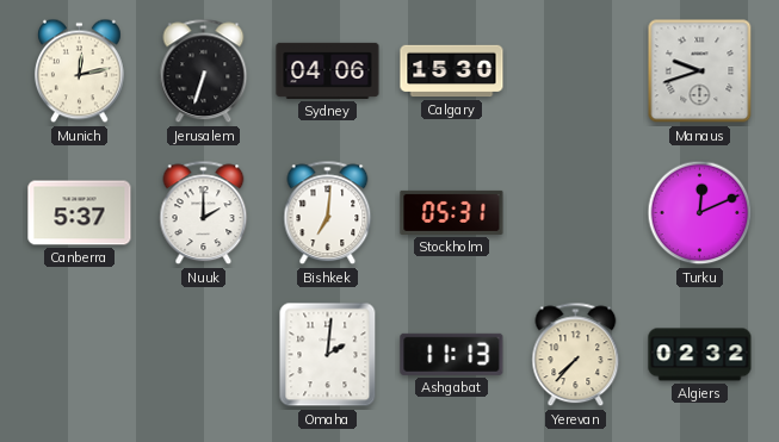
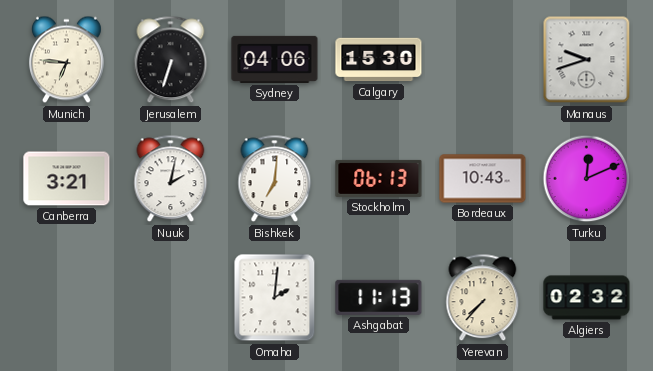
Munich: 12:13 -> 6:46
Canberra: 5:37 -> 3:21
Nuuk: 2:00 -> 2:02
Stockholm: 05:31 -> 06:13
Bordeaux: none -> 10:43
